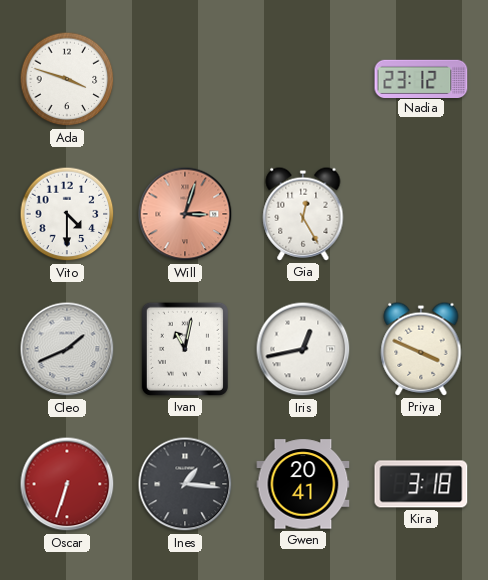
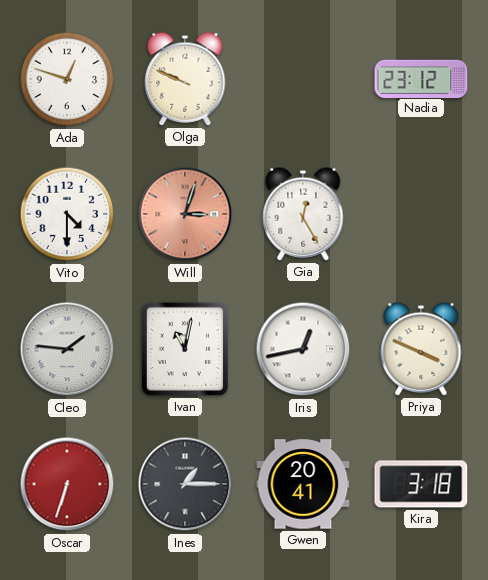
Ada: 3:48 -> 12:48
Olga: none -> 9:49
Cleo: 1:41 -> 1:46
Ines: 1:16 -> 1:15
